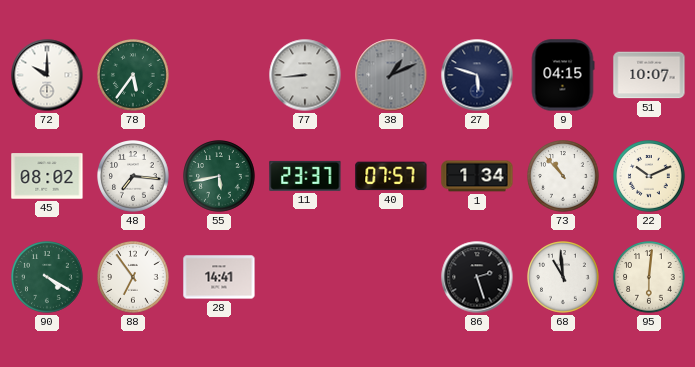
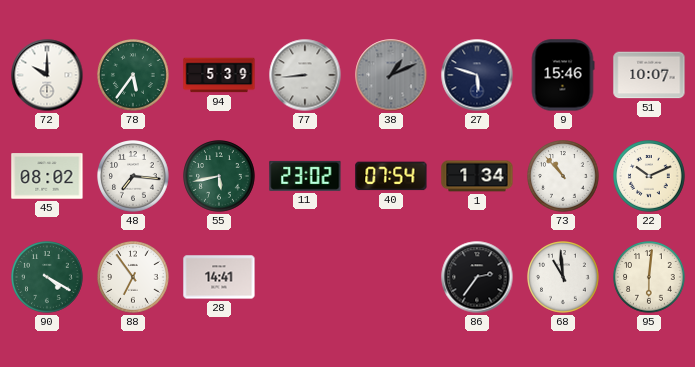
94: none -> 5:39
9: 04:15 -> 15:46
11: 23:37 -> 23:02
40: 07:57 -> 07:54
86: 2:27 -> 2:36
